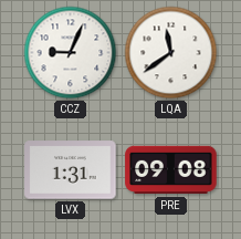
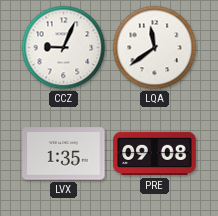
LVX: 1:31 -> 1:35
